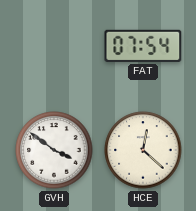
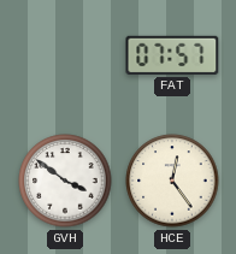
FAT: 07:54 -> 07:57
HCE: 12:22 -> 12:24
